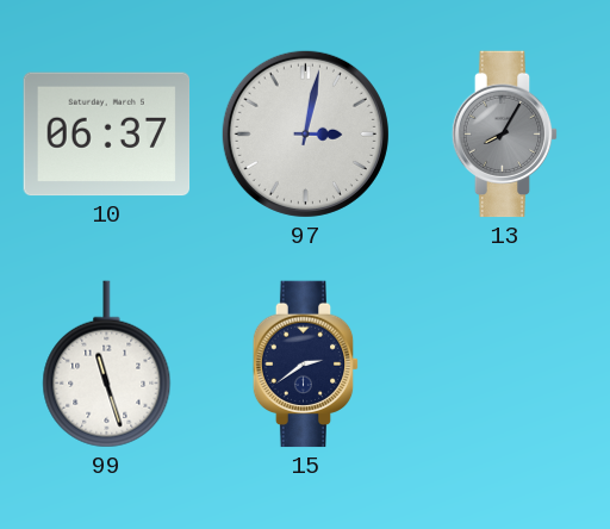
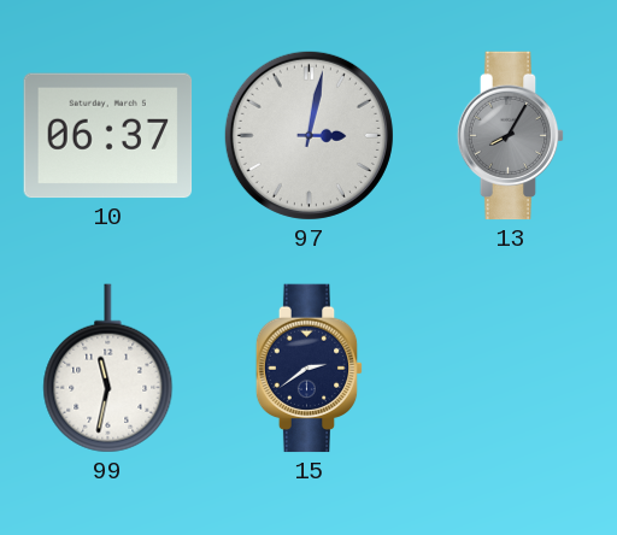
99: 11:27 -> 11:32
